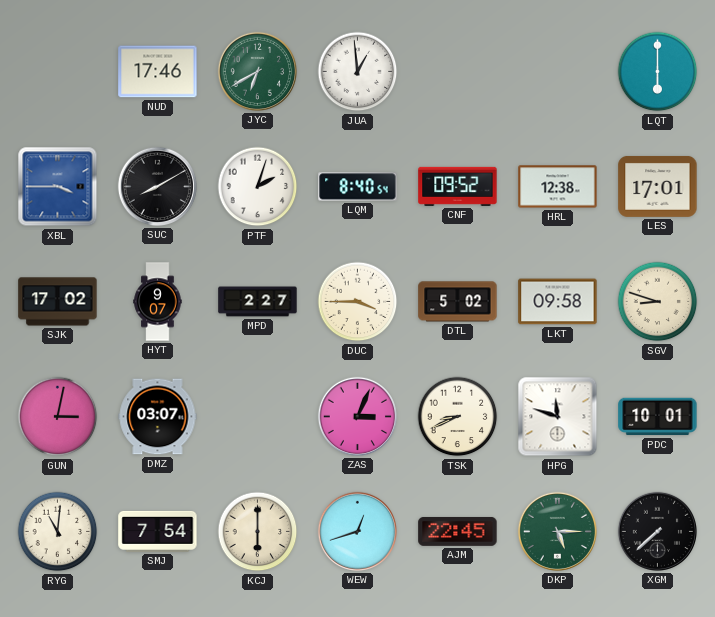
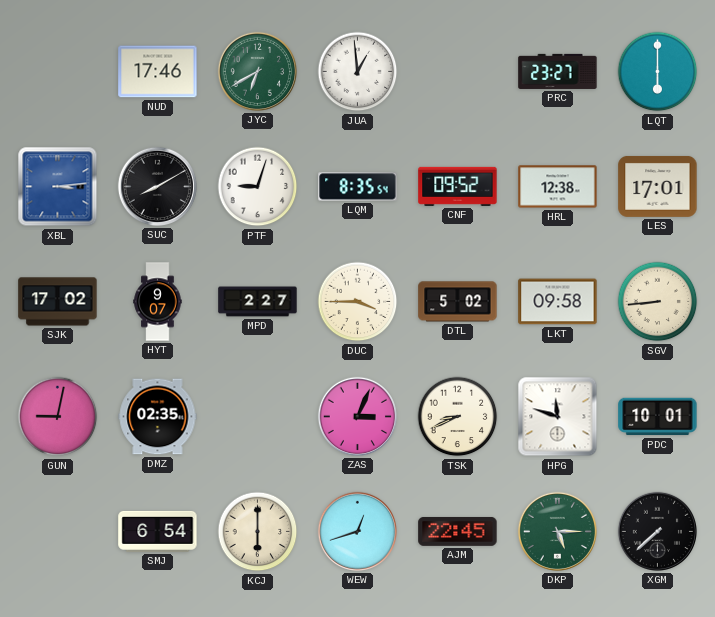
PRC: none -> 23:27
XBL: 3:45 -> 3:14
PTF: 2:03 -> 9:03
LQM: 8:40 -> 8:35
SGV: 8:48 -> 8:44
GUN: 3:02 -> 9:02
DMZ: 03:07 -> 02:35
RYG: 11:01 -> none
SMJ: 7:54 -> 6:54
